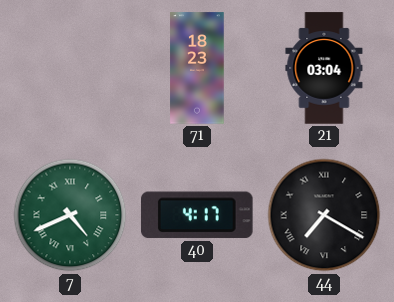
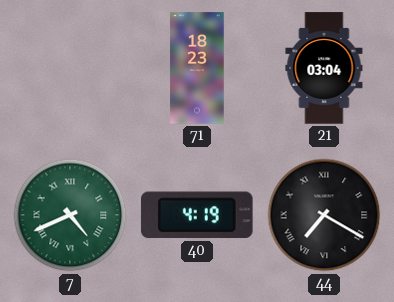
40: 4:17 -> 4:19
